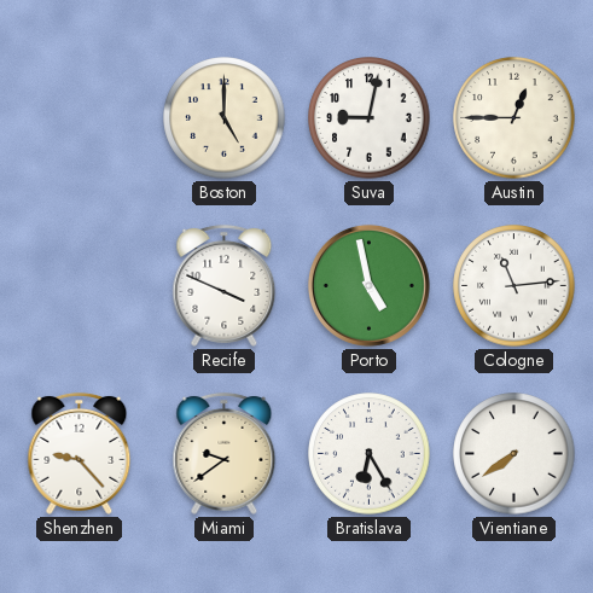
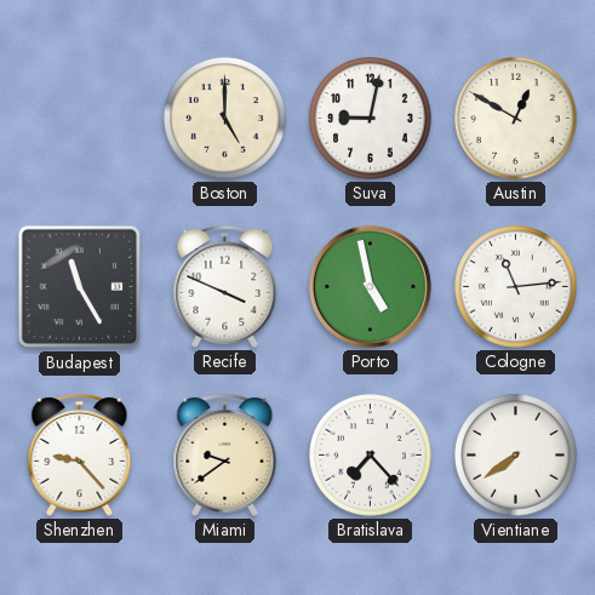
Austin: 12:45 -> 12:50
Budapest: none -> 11:25
Bratislava: 6:25 -> 7:23
